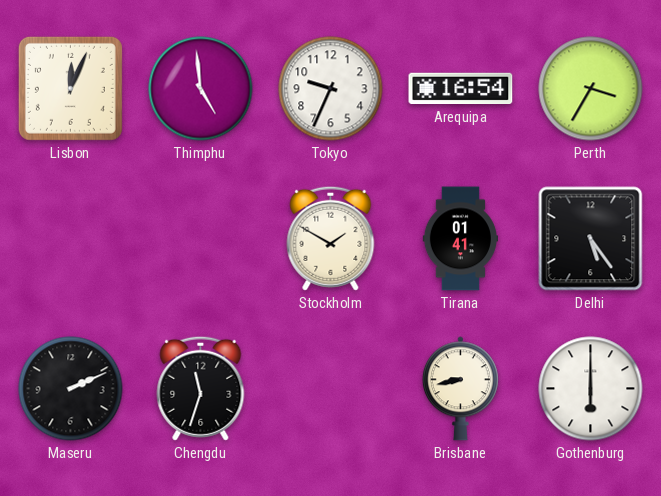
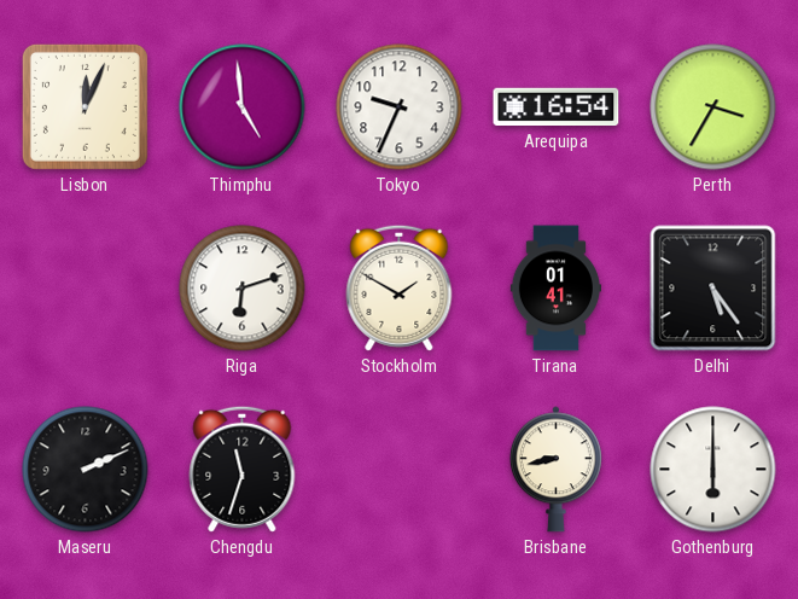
Riga: none -> 6:12
